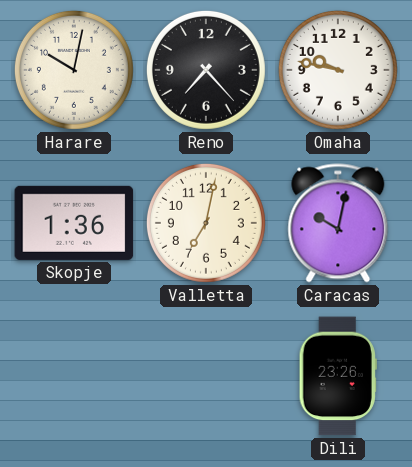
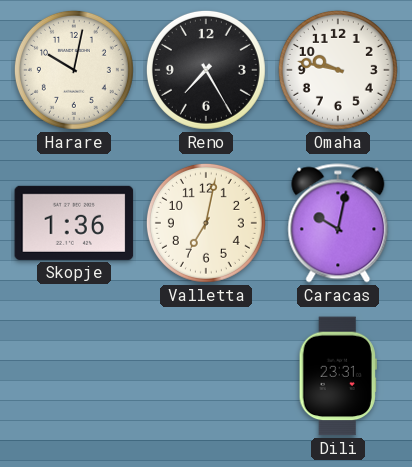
Reno: 7:23 -> 7:25
Dili: 23:26 -> 23:31
